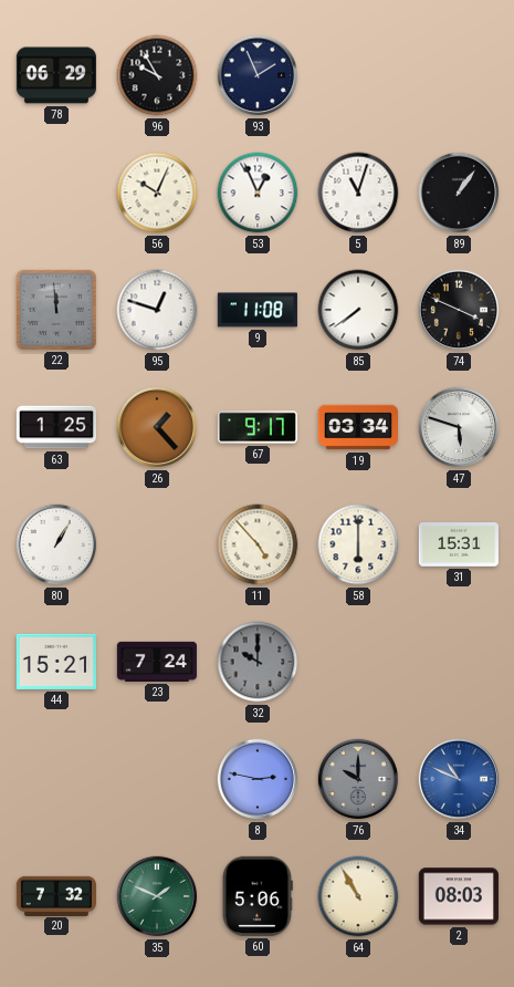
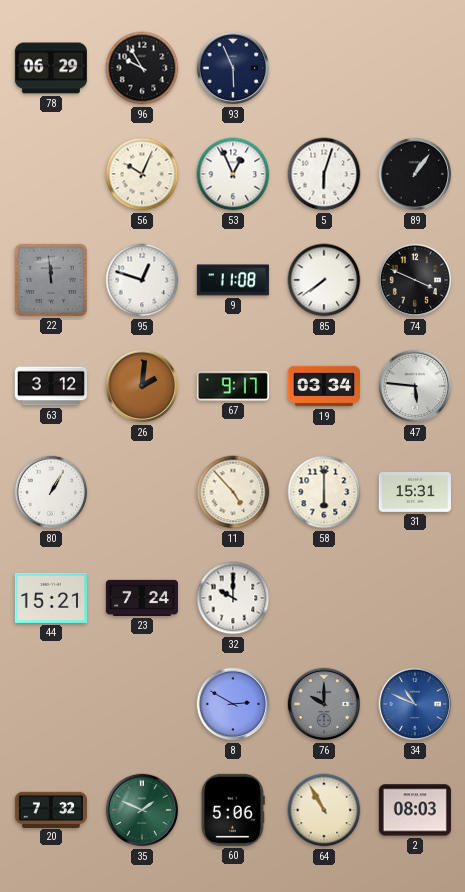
93: 1:56 -> 5:56
5: 11:03 -> 6:03
63: 1:25 -> 3:12
26: 1:23 -> 2:01
47: 5:48 -> 5:46
32 dial: grey -> white
8: 2:47 -> 2:50
